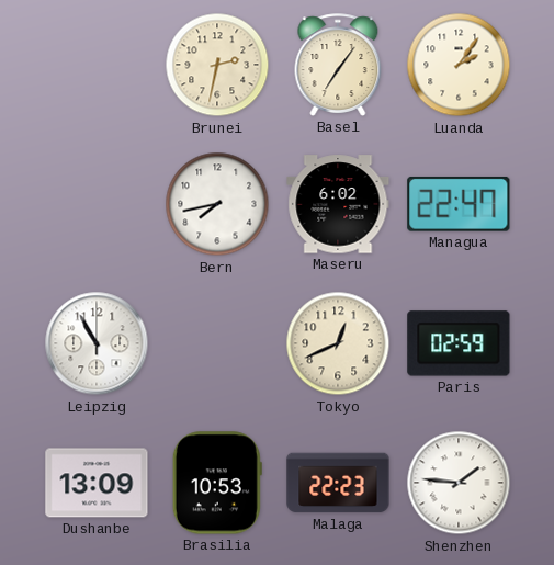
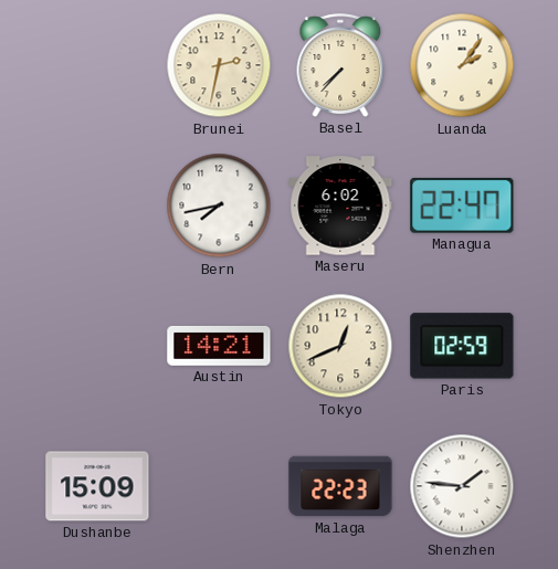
Basel: 7:06 -> 7:37
Leipzig: 10:55 -> none
Austin: none -> 14:21
Dushanbe: 13:09 -> 15:09
Brasilia: 10:53 -> none
